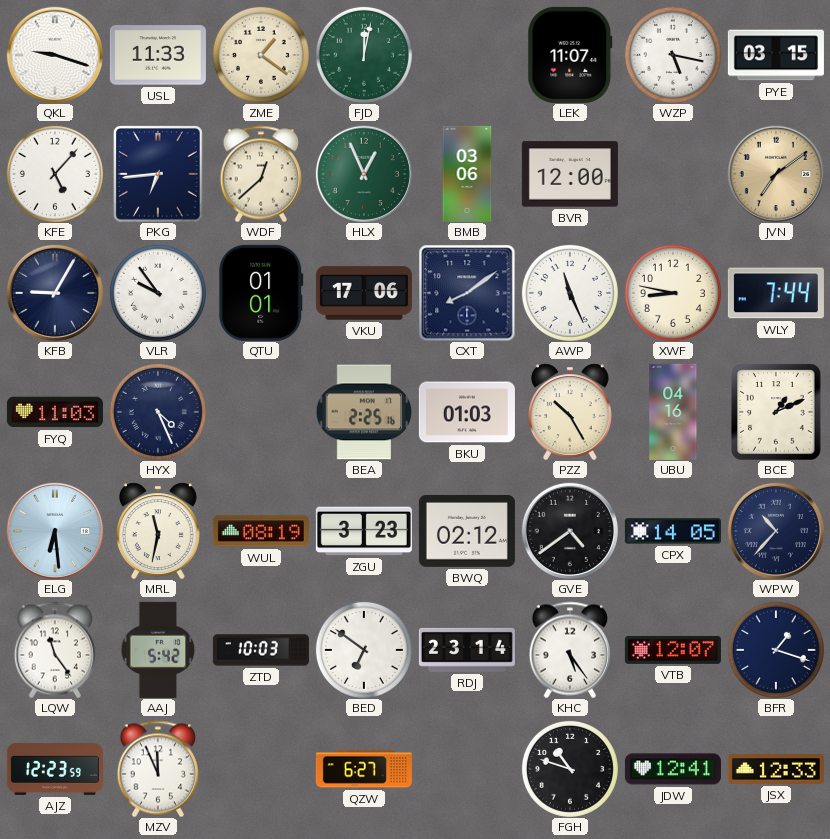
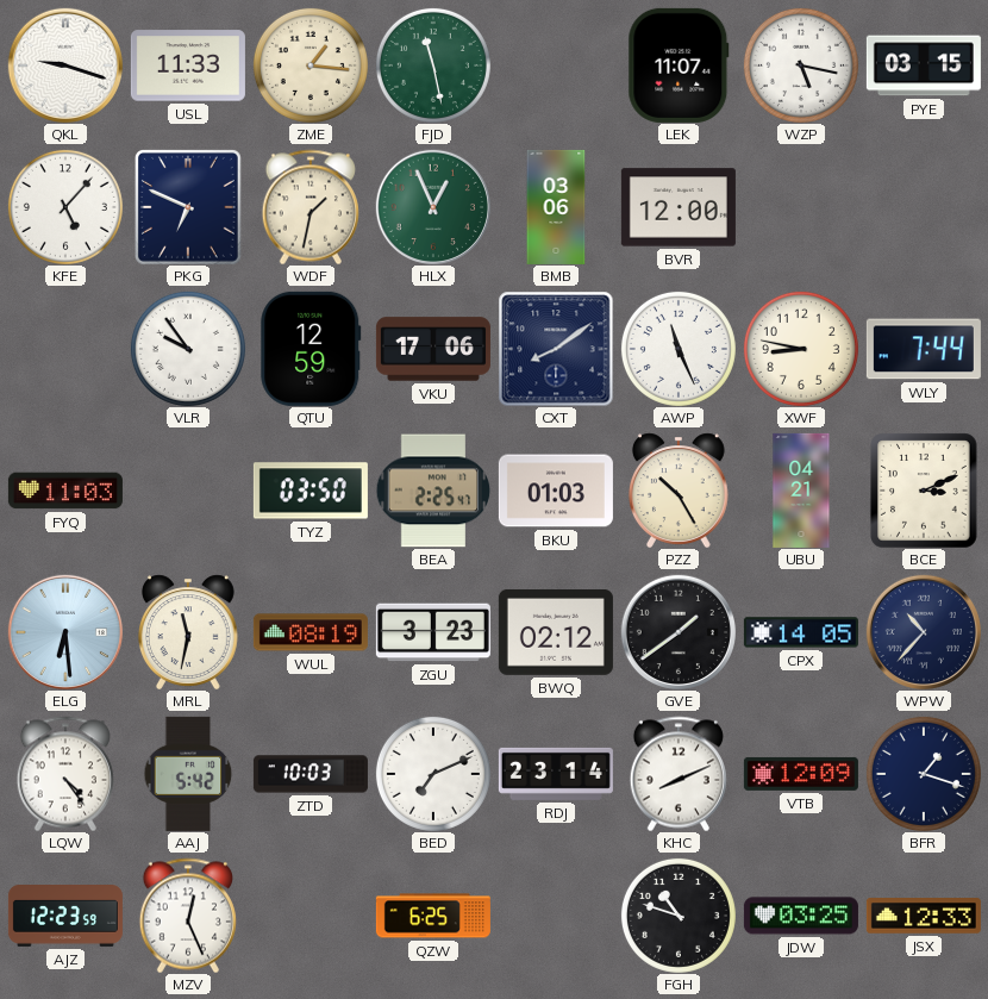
ZME: 1:21 -> 1:16
FJD: 12:02 -> 11:28
PKG: 6:44 -> 6:49
WDF: 12:38 -> 1:32
JVN: 7:09 -> none
KFB: 9:05 -> none
QTU: 01:01 -> 12:59
HYX: 4:26 -> none
TYZ: none -> 03:50
BEA: 2:25:16 -> 2:25:47
UBU: 04:16 -> 04:21
BCE: 1:11 -> 3:11
GVE: 4:39 -> 1:39
LQW: 11:24 -> 4:24
BED: 6:51 -> 7:11
KHC: 5:24 -> 8:11
VTB: 12:07 -> 12:09
MZV: 11:56 -> 12:26
QZW: 6:27 -> 6:25
JDW: 12:41 -> 03:25
